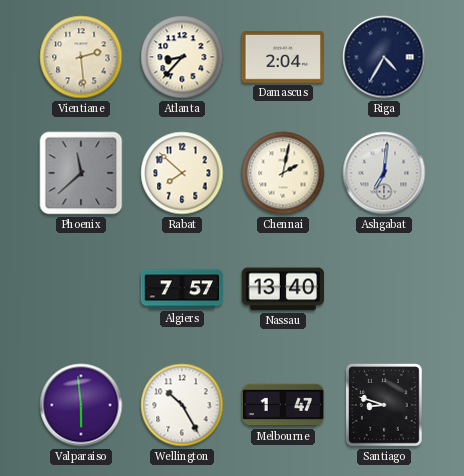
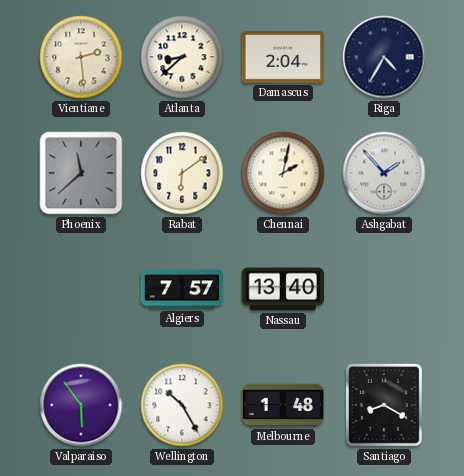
Atlanta: 8:37 -> 8:38
Rabat: 7:52 -> 6:09
Ashgabat: 7:01 -> 1:53
Valparaiso: 5:59 -> 5:54
Melbourne: 1:47 -> 1:48
Santiago: 8:48 -> 8:20
